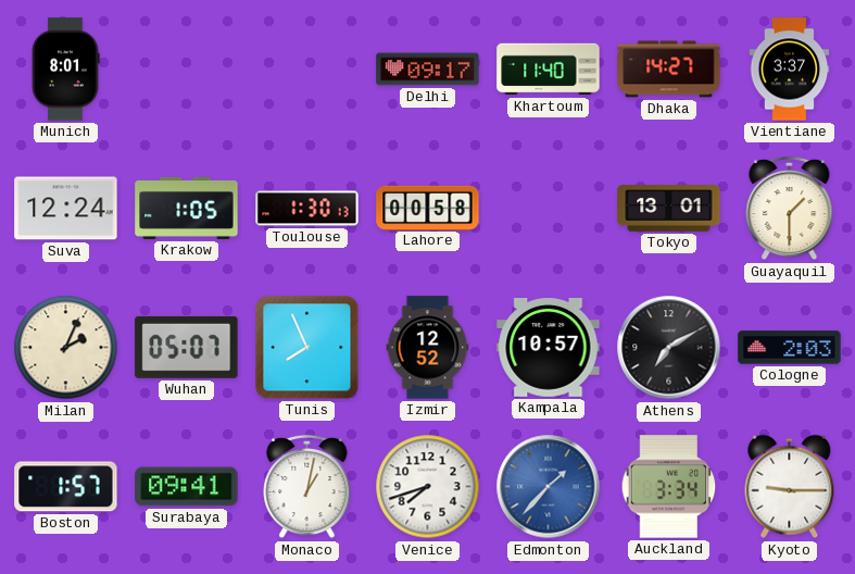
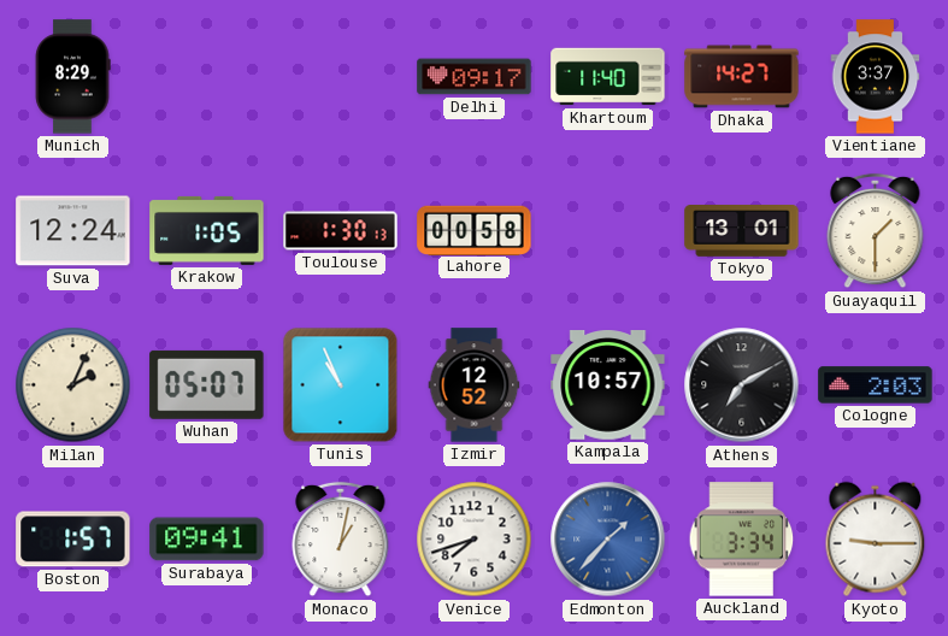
Munich: 8:01 -> 8:29
Tunis: 7:56 -> 10:56
